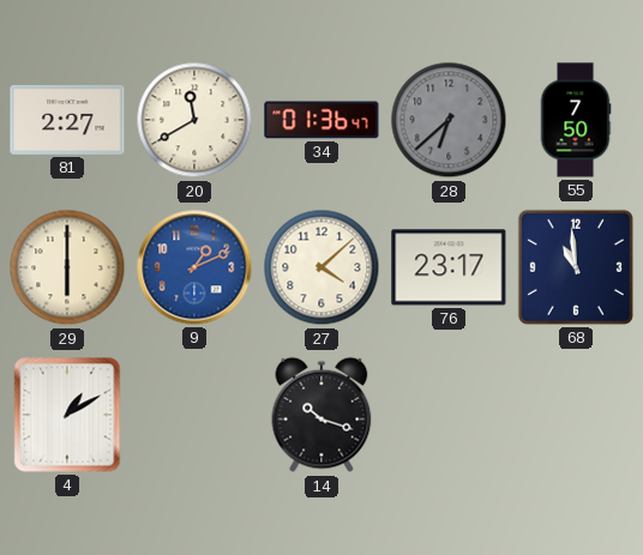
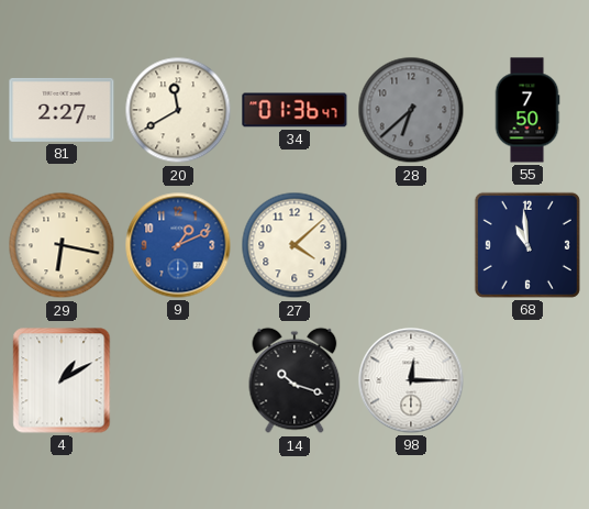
29: 6:00 -> 6:17
76: 23:17 -> none
98: none -> 12:15
